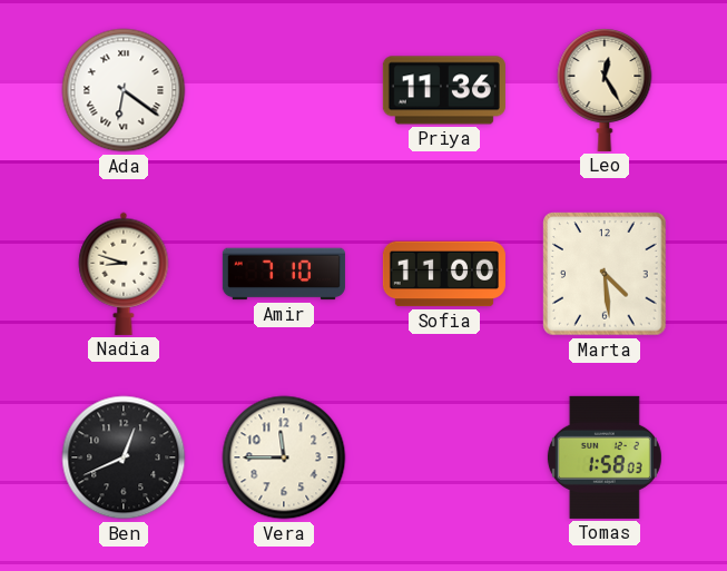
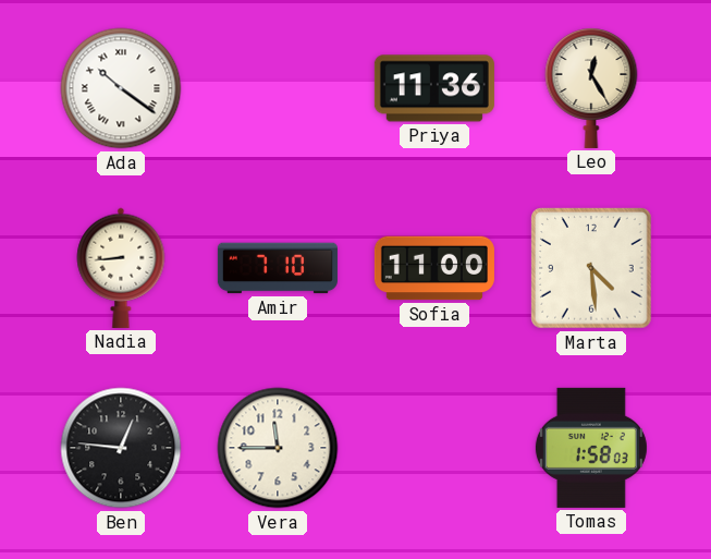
Ada: 6:21 -> 10:21
Nadia: 8:48 -> 8:44
Ben: 12:41 -> 12:46
